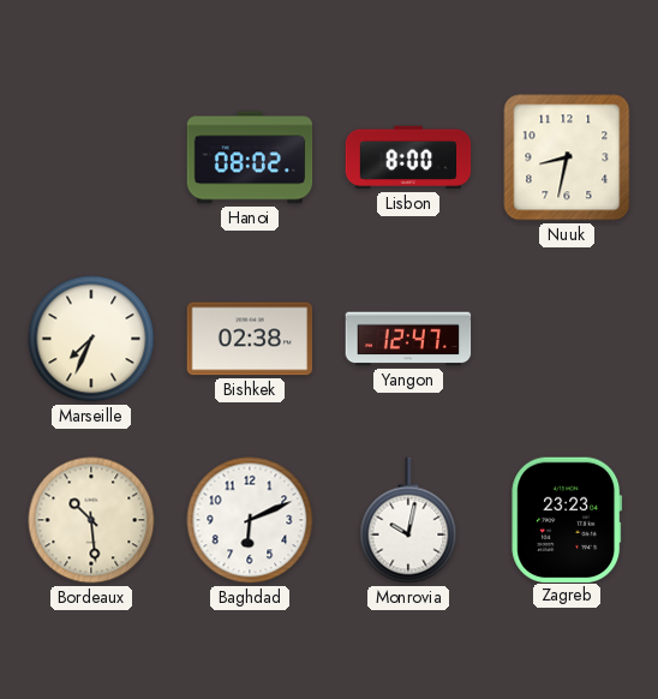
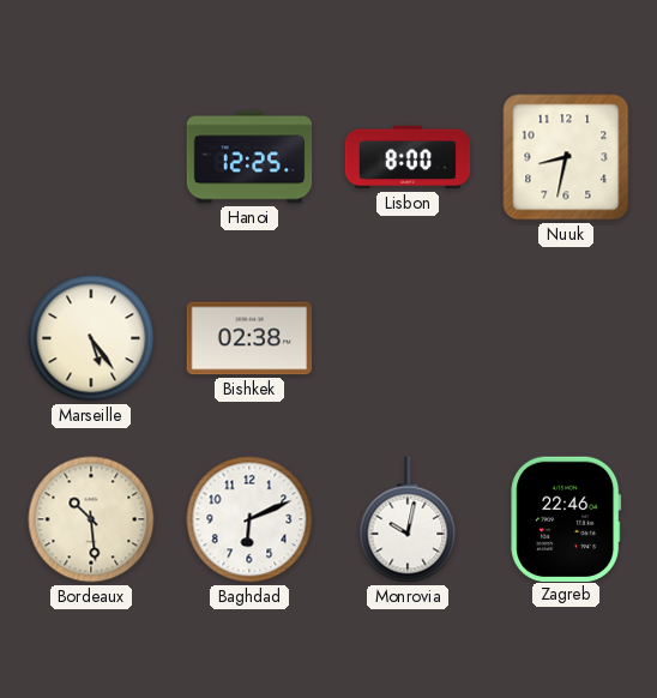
Hanoi: 08:02 -> 12:25
Marseille: 7:34 -> 5:24
Yangon: 12:47 -> none
Zagreb: 23:23 -> 22:46
